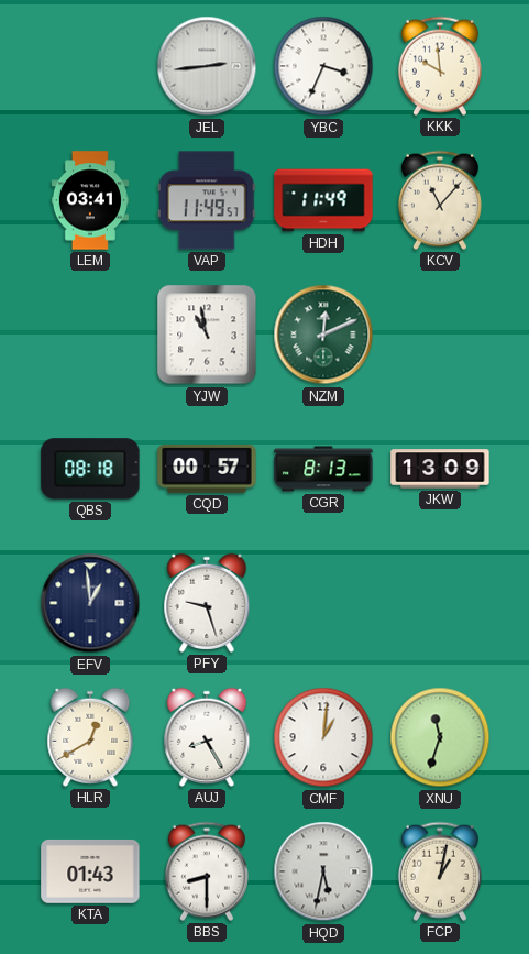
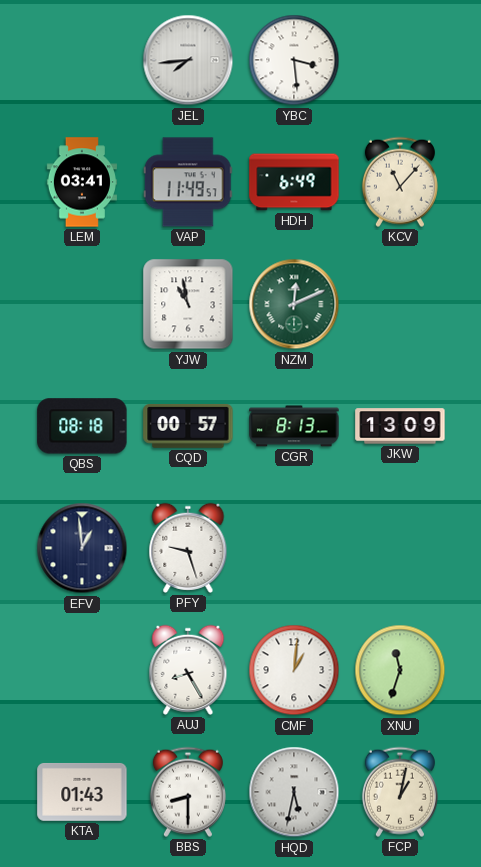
JEL: 2:44 -> 7:44
YBC: 3:34 -> 3:29
KKK: 9:59 -> none
HDH: 11:49 -> 6:49
HLR: 12:40 -> none
